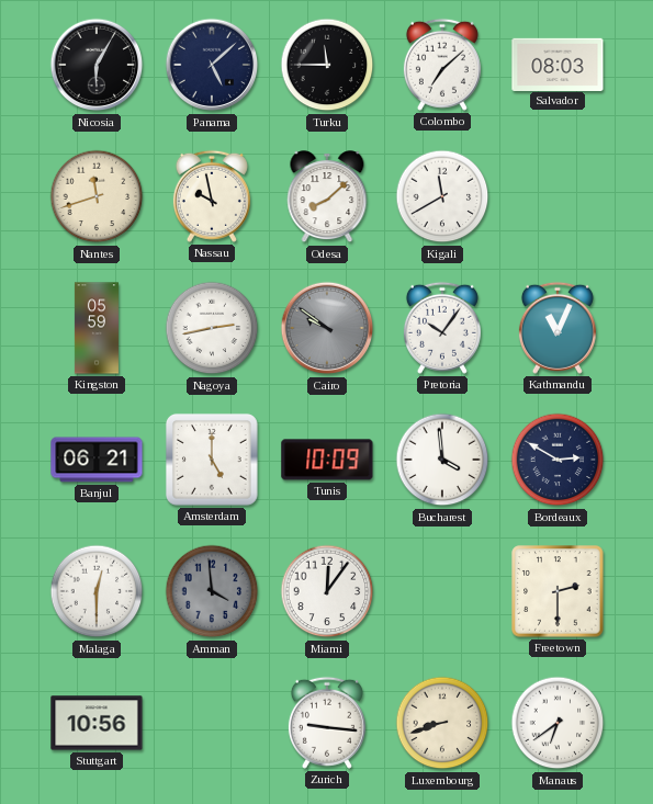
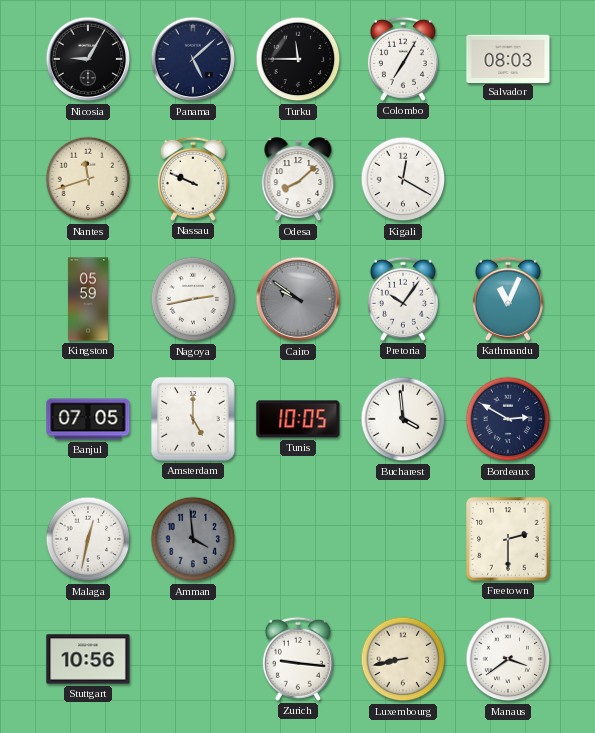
Nicosia: 6:05 -> 9:05
Colombo: 7:08 -> 7:05
Nassau: 9:58 -> 9:49
Kigali: 11:40 -> 12:20
Banjul: 06:21 -> 07:05
Tunis: 10:09 -> 10:05
Malaga: 12:30 -> 12:32
Miami: 12:06 -> none
Luxembourg: 8:42 -> 8:43
Manaus: 6:39 -> 3:39
